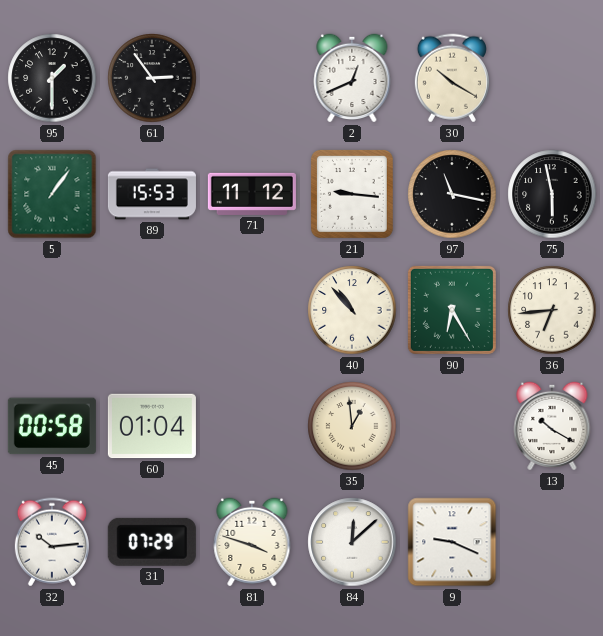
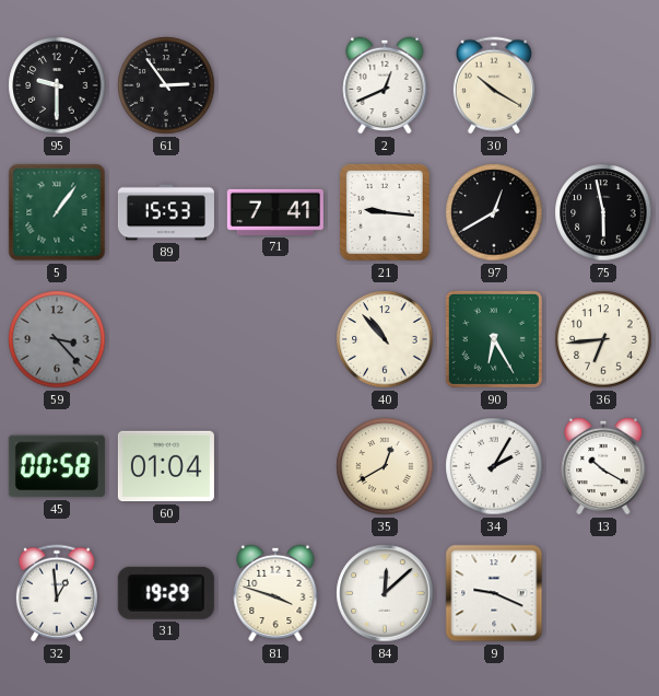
95: 1:30 -> 9:30
71: 11:12 -> 7:41
97: 11:17 -> 12:40
59: none -> 3:23
35: 12:59 -> 12:40
34: none -> 2:05
32: 10:14 -> 12:59
31: 07:29 -> 19:29
